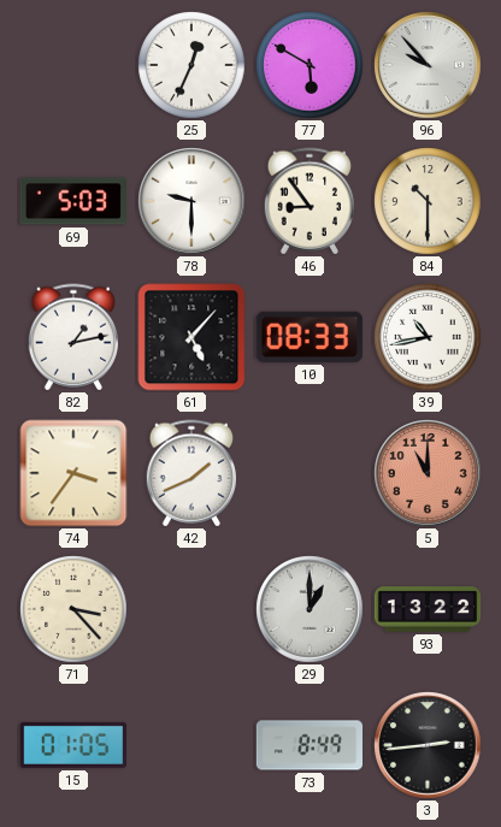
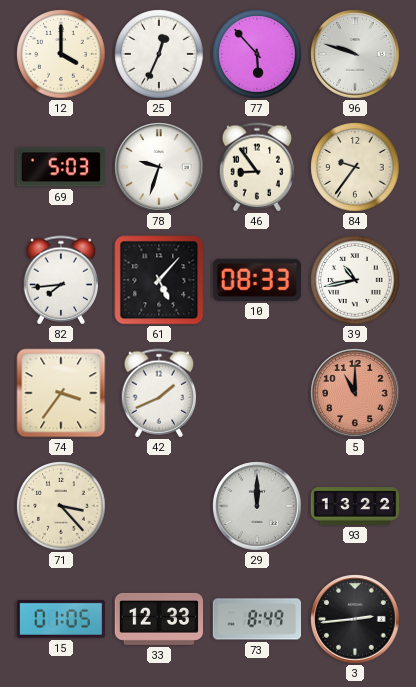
12: none -> 4:00
77: 5:50 -> 5:53
96: 9:53 -> 9:48
78: 9:30 -> 9:33
84: 10:30 -> 9:36
82: 1:13 -> 7:44
29: 1:00 -> 12:00
33: none -> 12:33
